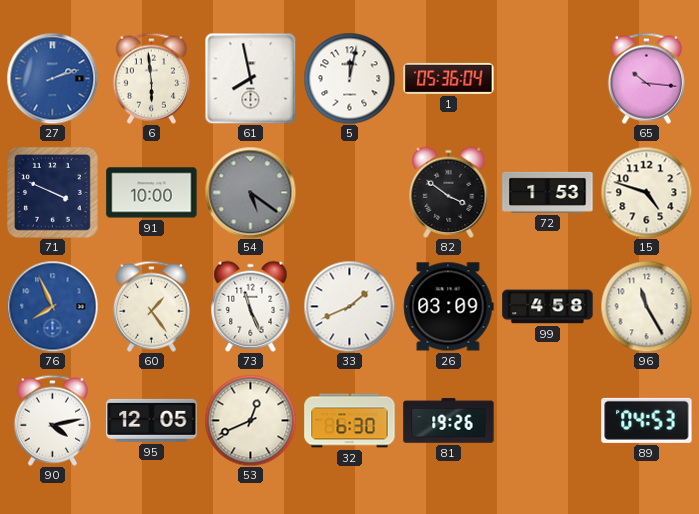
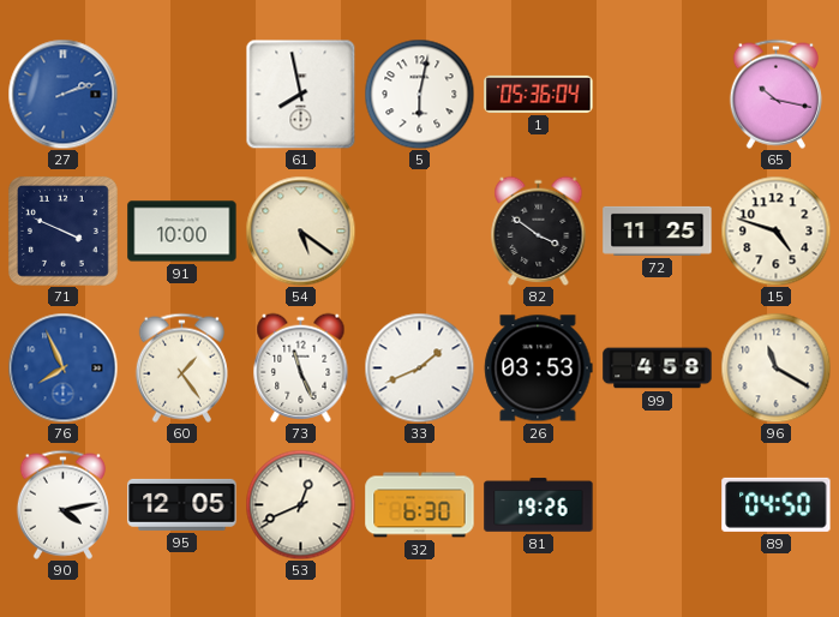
6: 5:59 -> none
5: 12:02 -> 6:02
65: 10:16 -> 10:17
54 dial: grey -> cream
72: 1:53 -> 11:25
26: 03:09 -> 03:53
96: 11:25 -> 11:20
89: 04:53 -> 04:50
